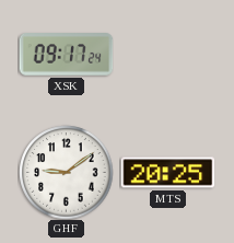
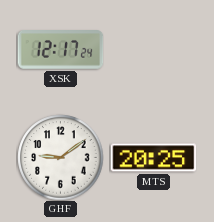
XSK: 09:17 -> 12:17
